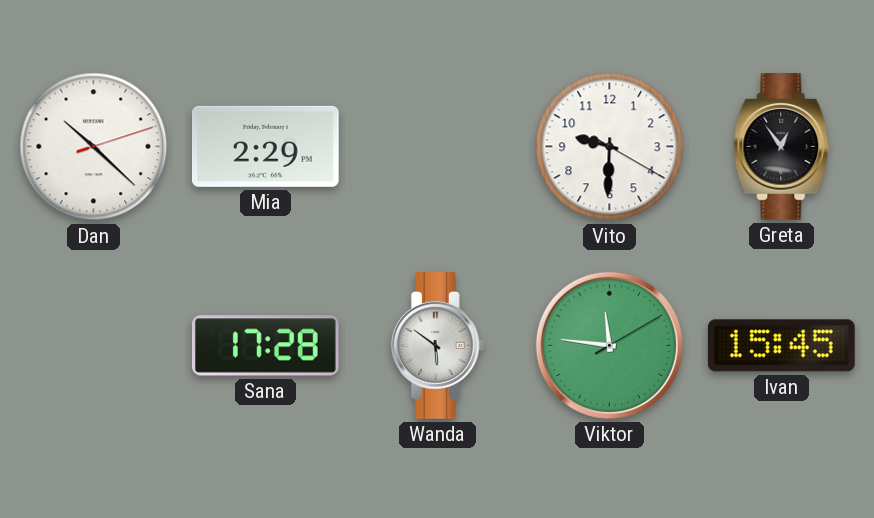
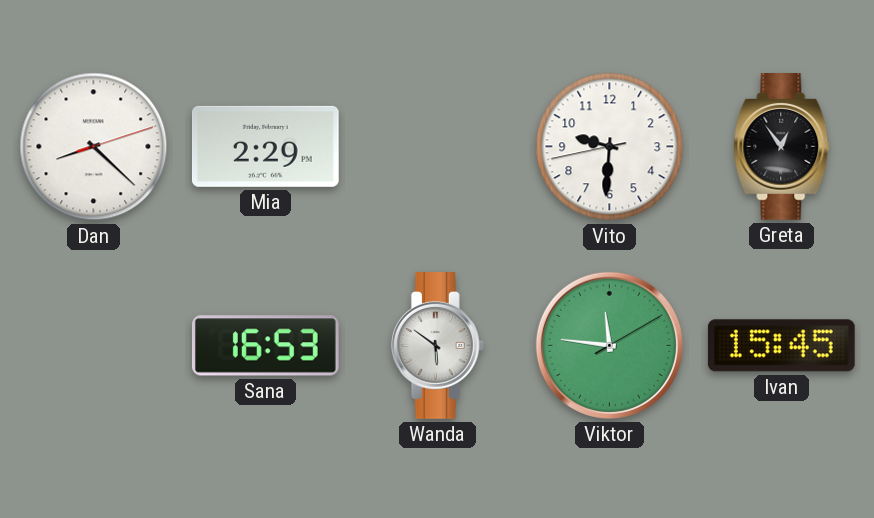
Dan: 10:22 -> 8:22
Vito: 9:30:20 -> 9:30:43
Sana: 17:28 -> 16:53
